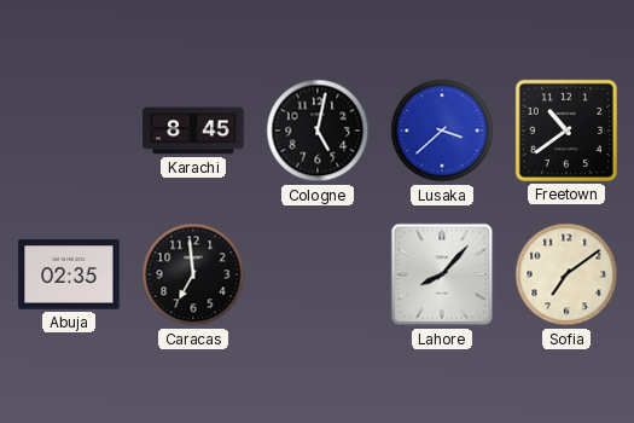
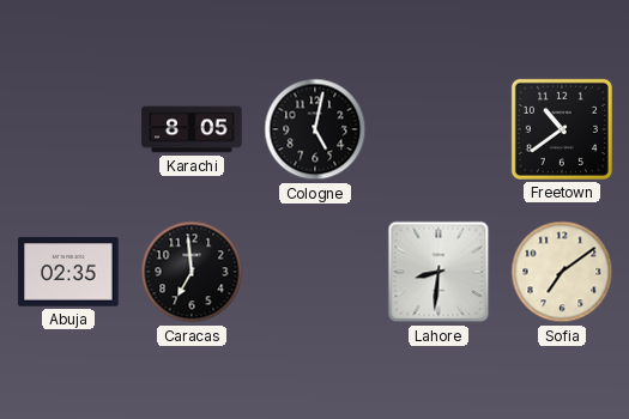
Karachi: 8:45 -> 8:05
Lusaka: 3:38 -> none
Lahore: 8:07 -> 8:31
